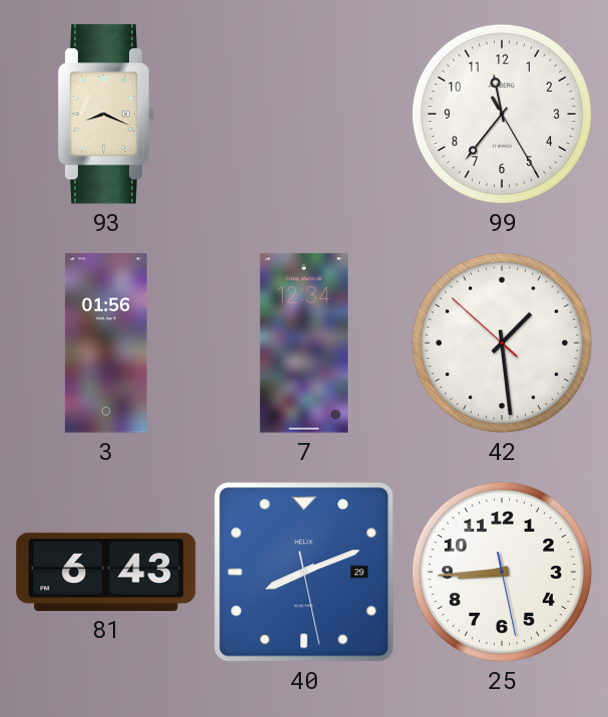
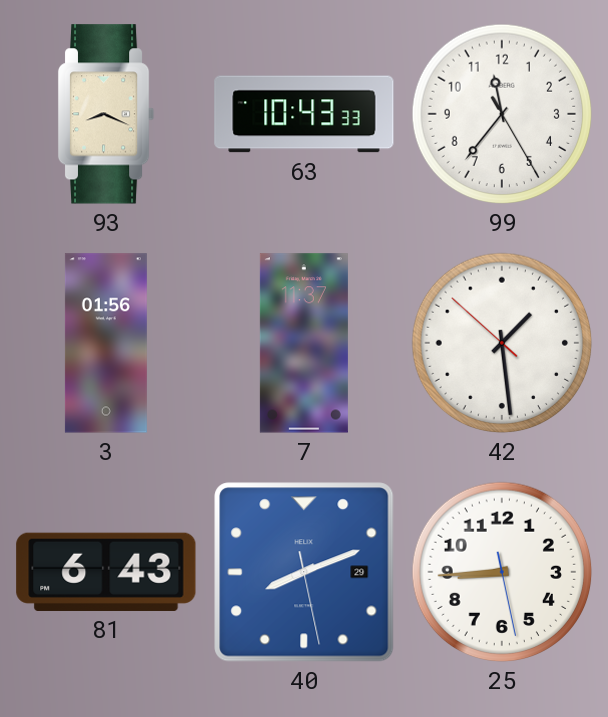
63: none -> 10:43
7: 12:34 -> 11:37
